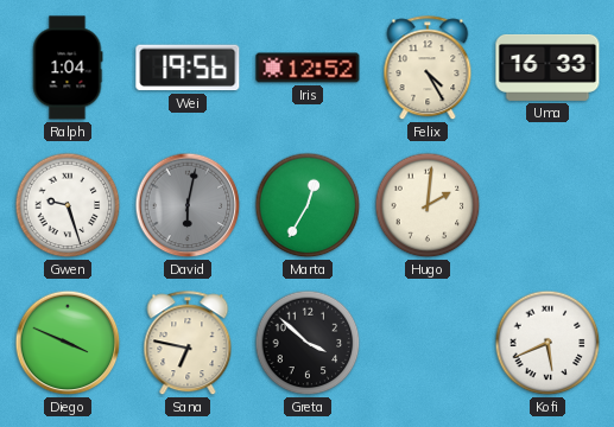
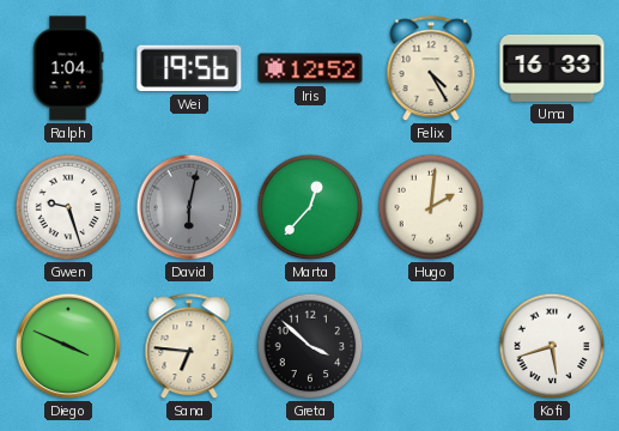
Marta: 12:35 -> 12:37
Sana: 6:47 -> 6:46
Kofi: 5:41 -> 5:42
